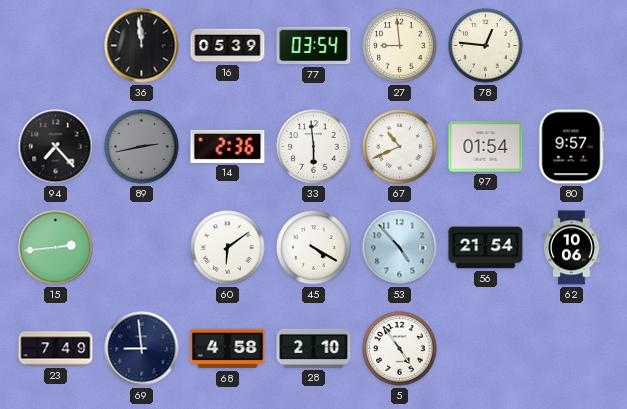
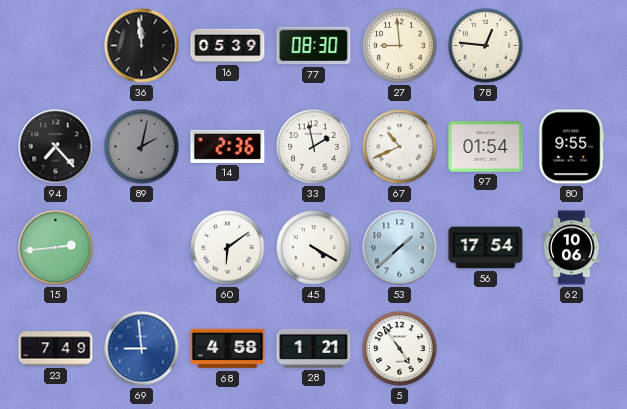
77: 03:54 -> 08:30
89: 2:43 -> 2:02
33: 5:59 -> 1:58
80: 9:57 -> 9:55
53: 4:53 -> 1:38
56: 21:54 -> 17:54
69 dial: navy -> blue
28: 2:10 -> 1:21
